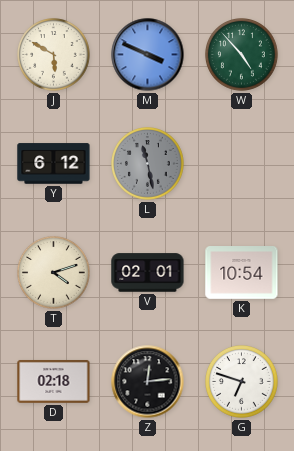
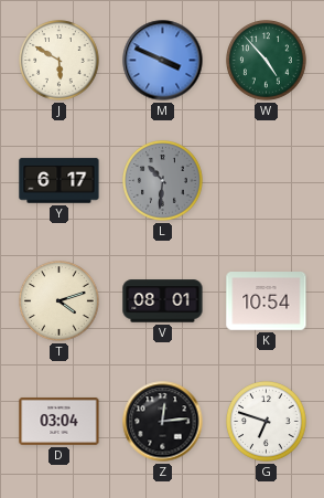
Y: 6:12 -> 6:17
L: 11:28 -> 10:31
V: 02:01 -> 08:01
D: 02:18 -> 03:04
